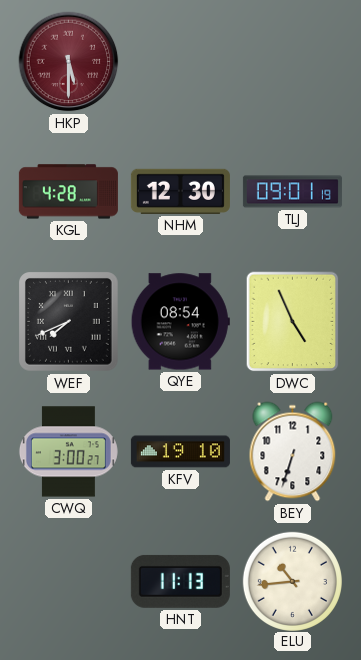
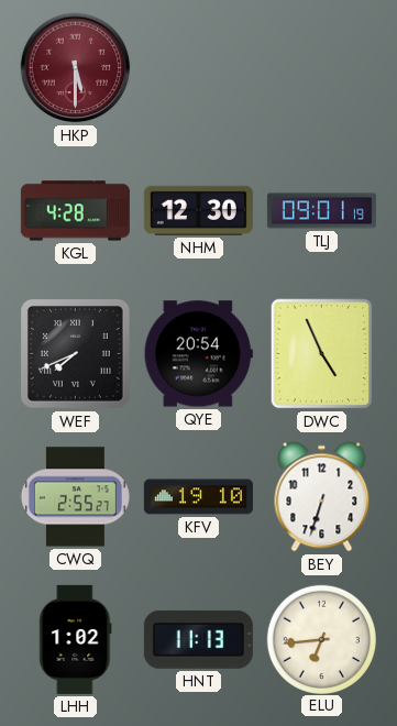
QYE: 08:54 -> 20:54
CWQ: 3:00 -> 2:55
LHH: none -> 1:02
ELU: 10:44 -> 6:44
